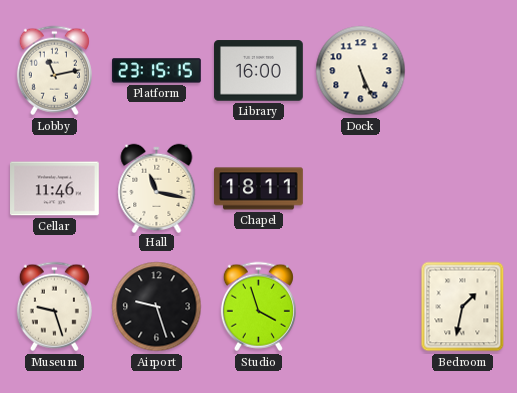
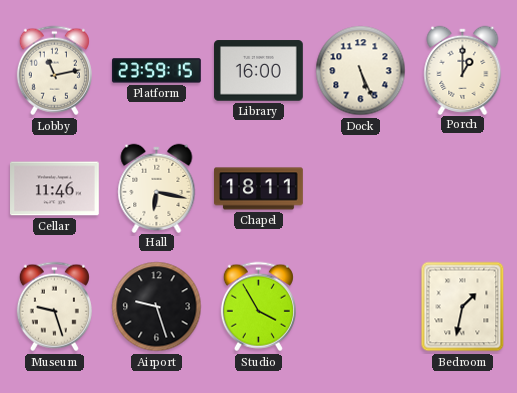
Platform: 23:15 -> 23:59
Porch: none -> 1:00
Hall: 11:17 -> 6:17
Studio: 3:57 -> 3:55
